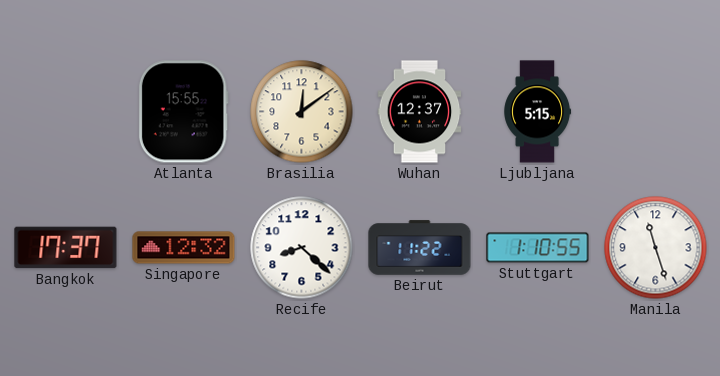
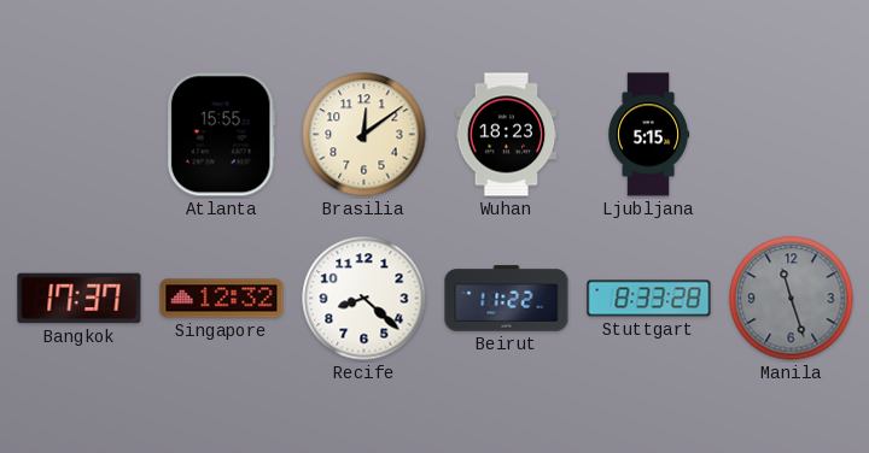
Wuhan: 12:37 -> 18:23
Stuttgart: 1:10 -> 8:33
Manila dial: white -> grey
